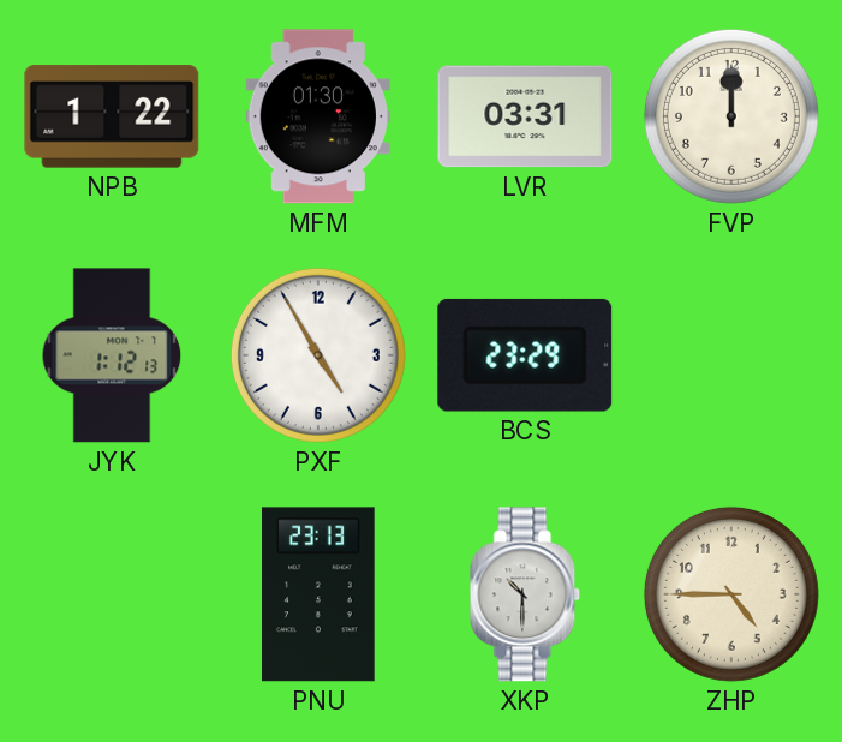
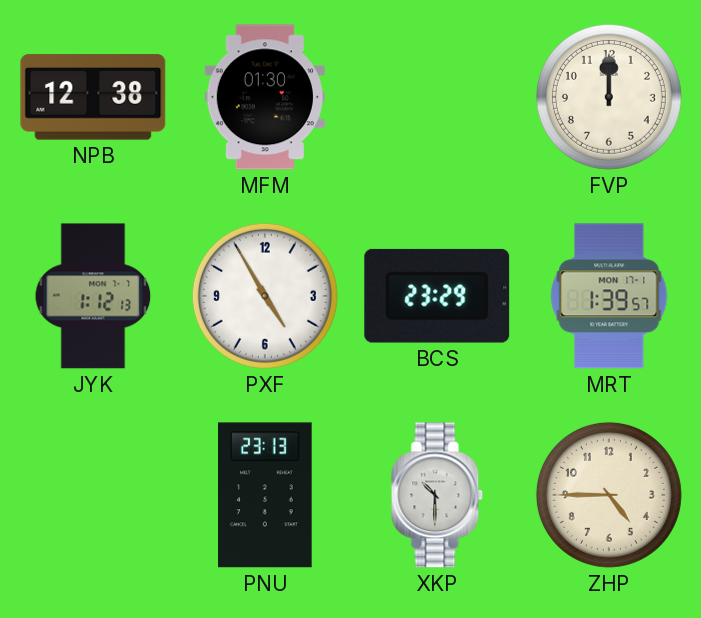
NPB: 1:22 -> 12:38
LVR: 03:31 -> none
MRT: none -> 1:39
